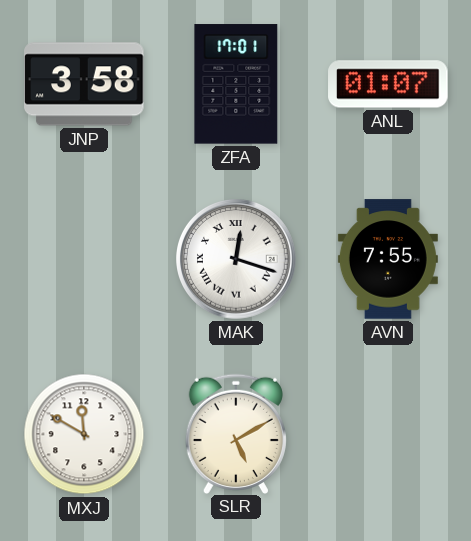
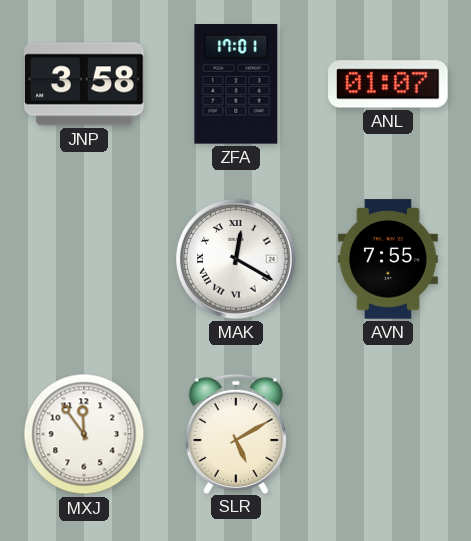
MAK: 12:18 -> 12:20
MXJ: 11:50 -> 11:54
